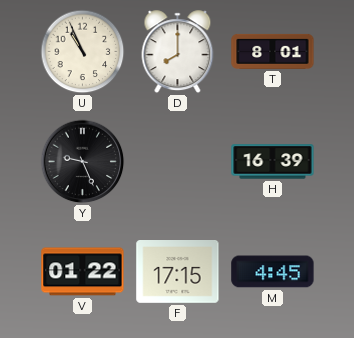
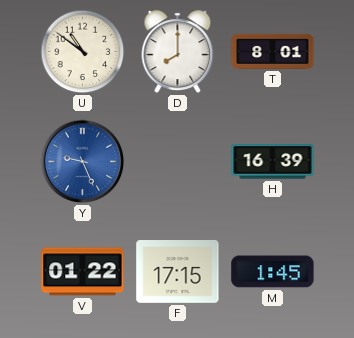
U: 10:56 -> 10:51
Y dial: black -> blue
M: 4:45 -> 1:45
